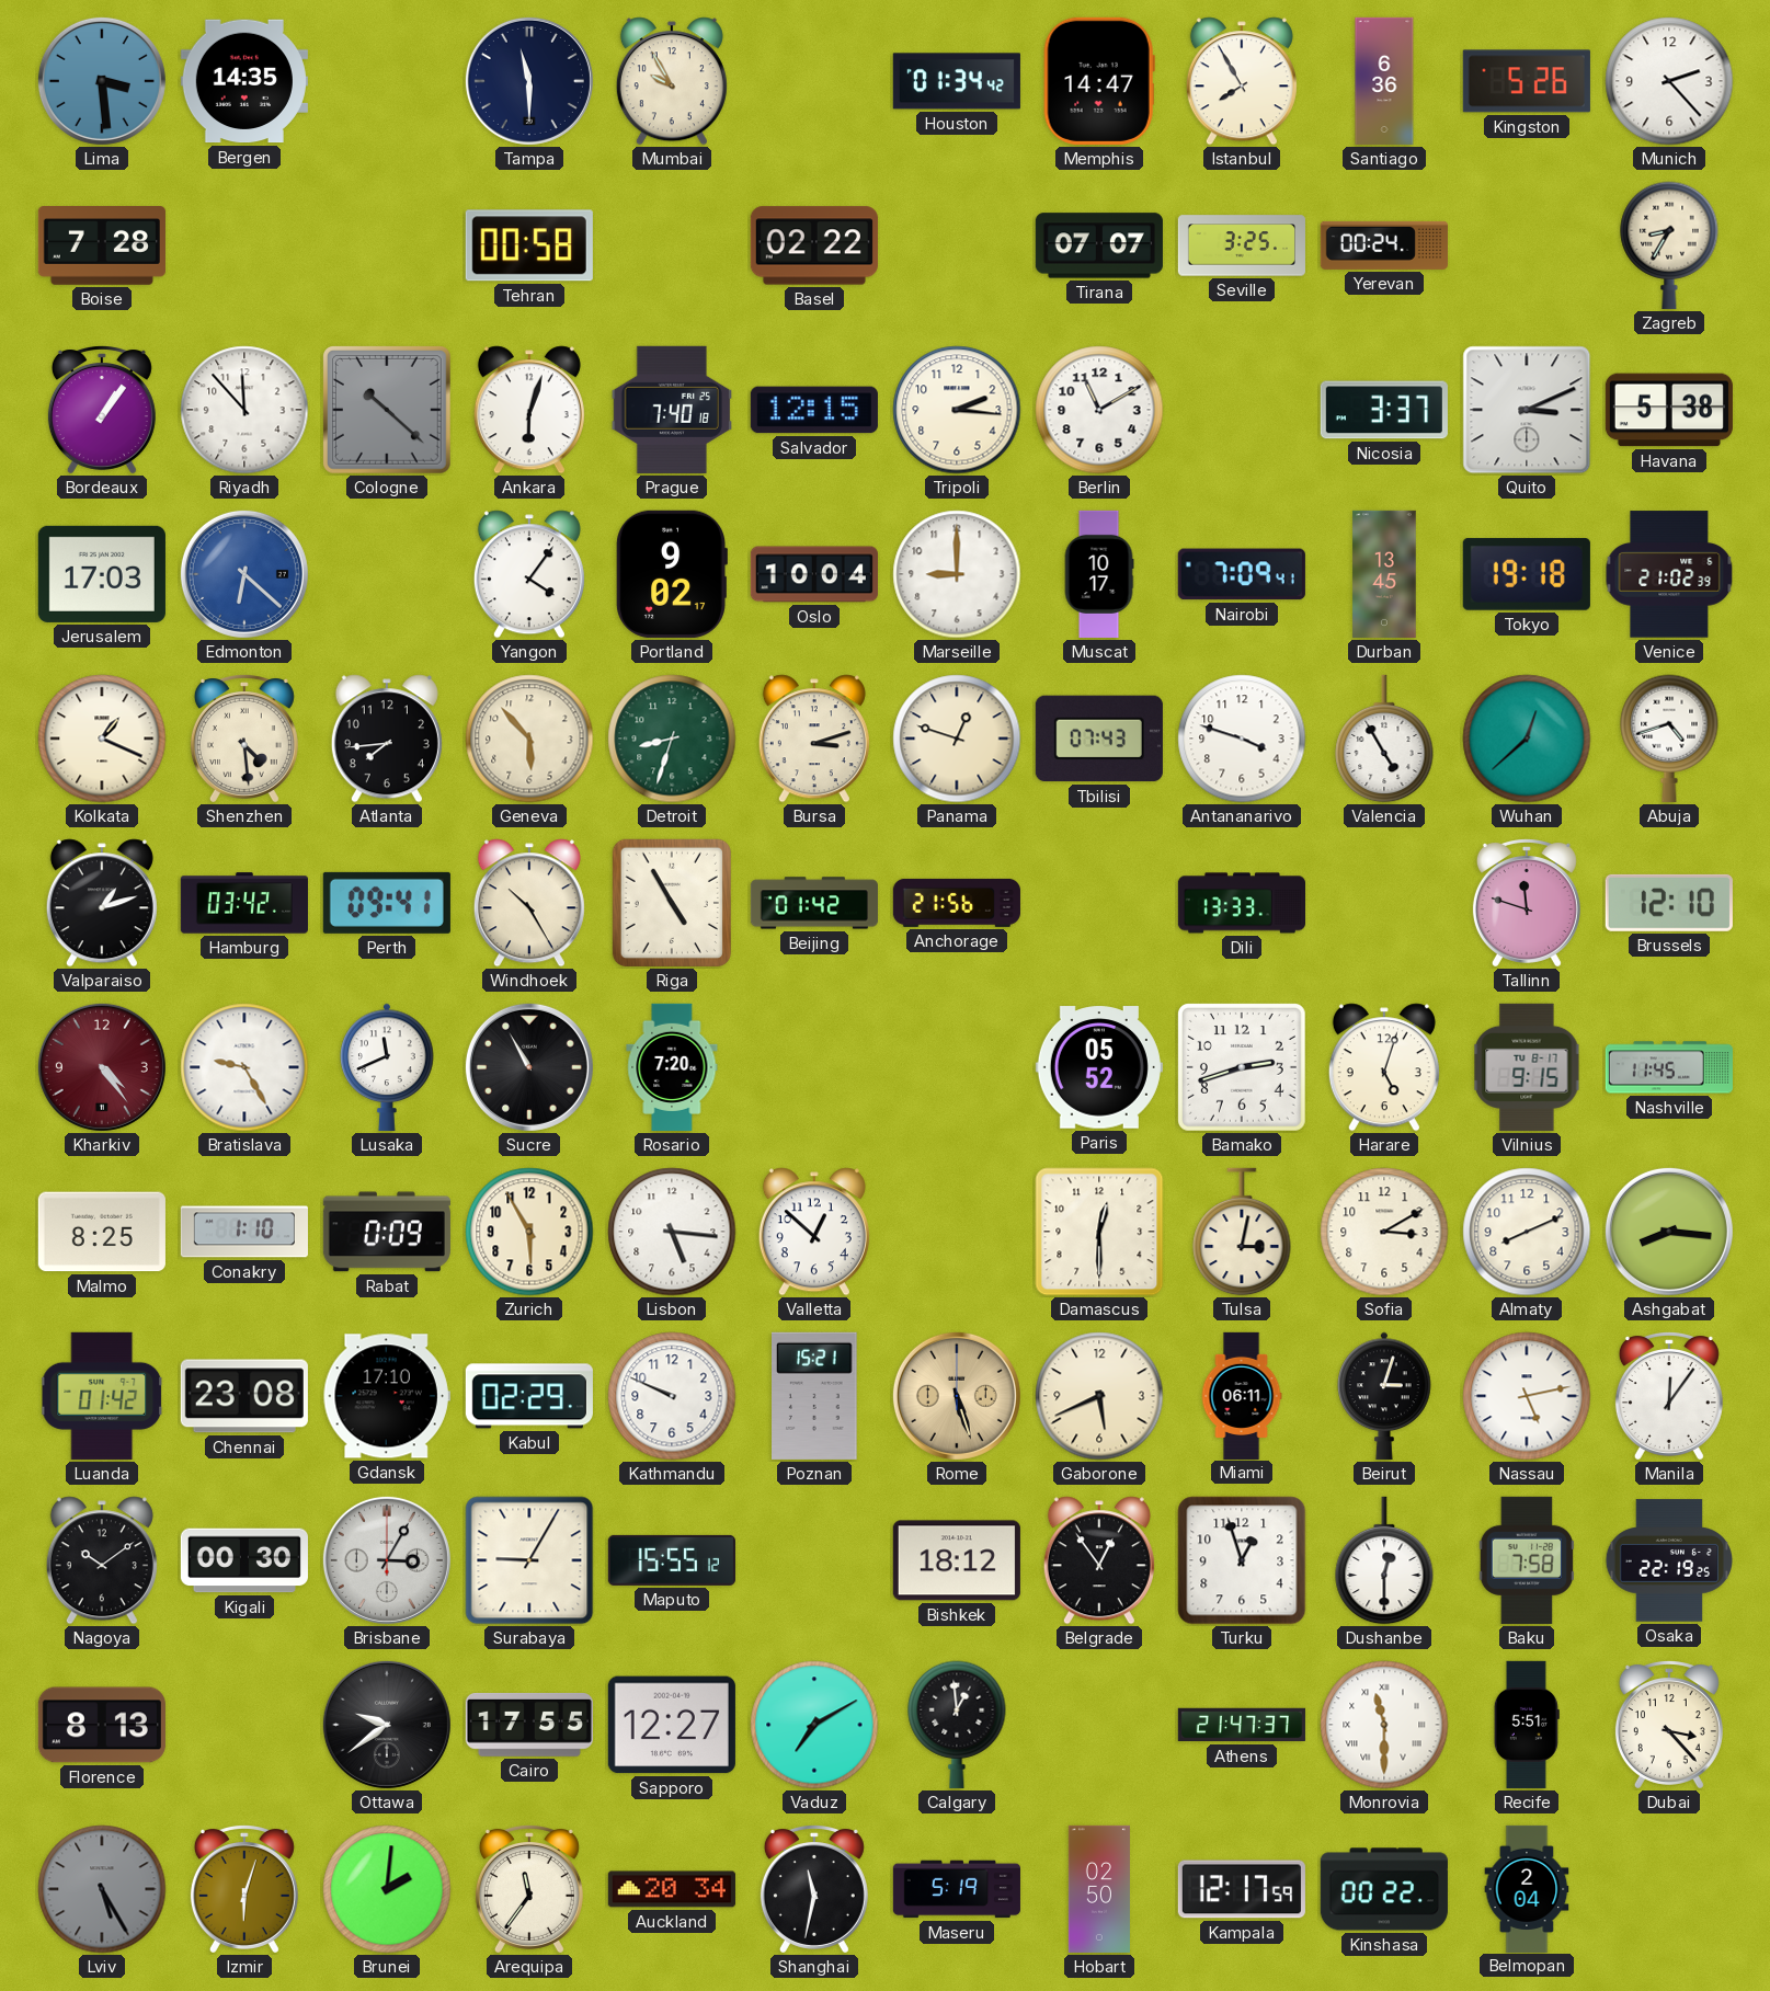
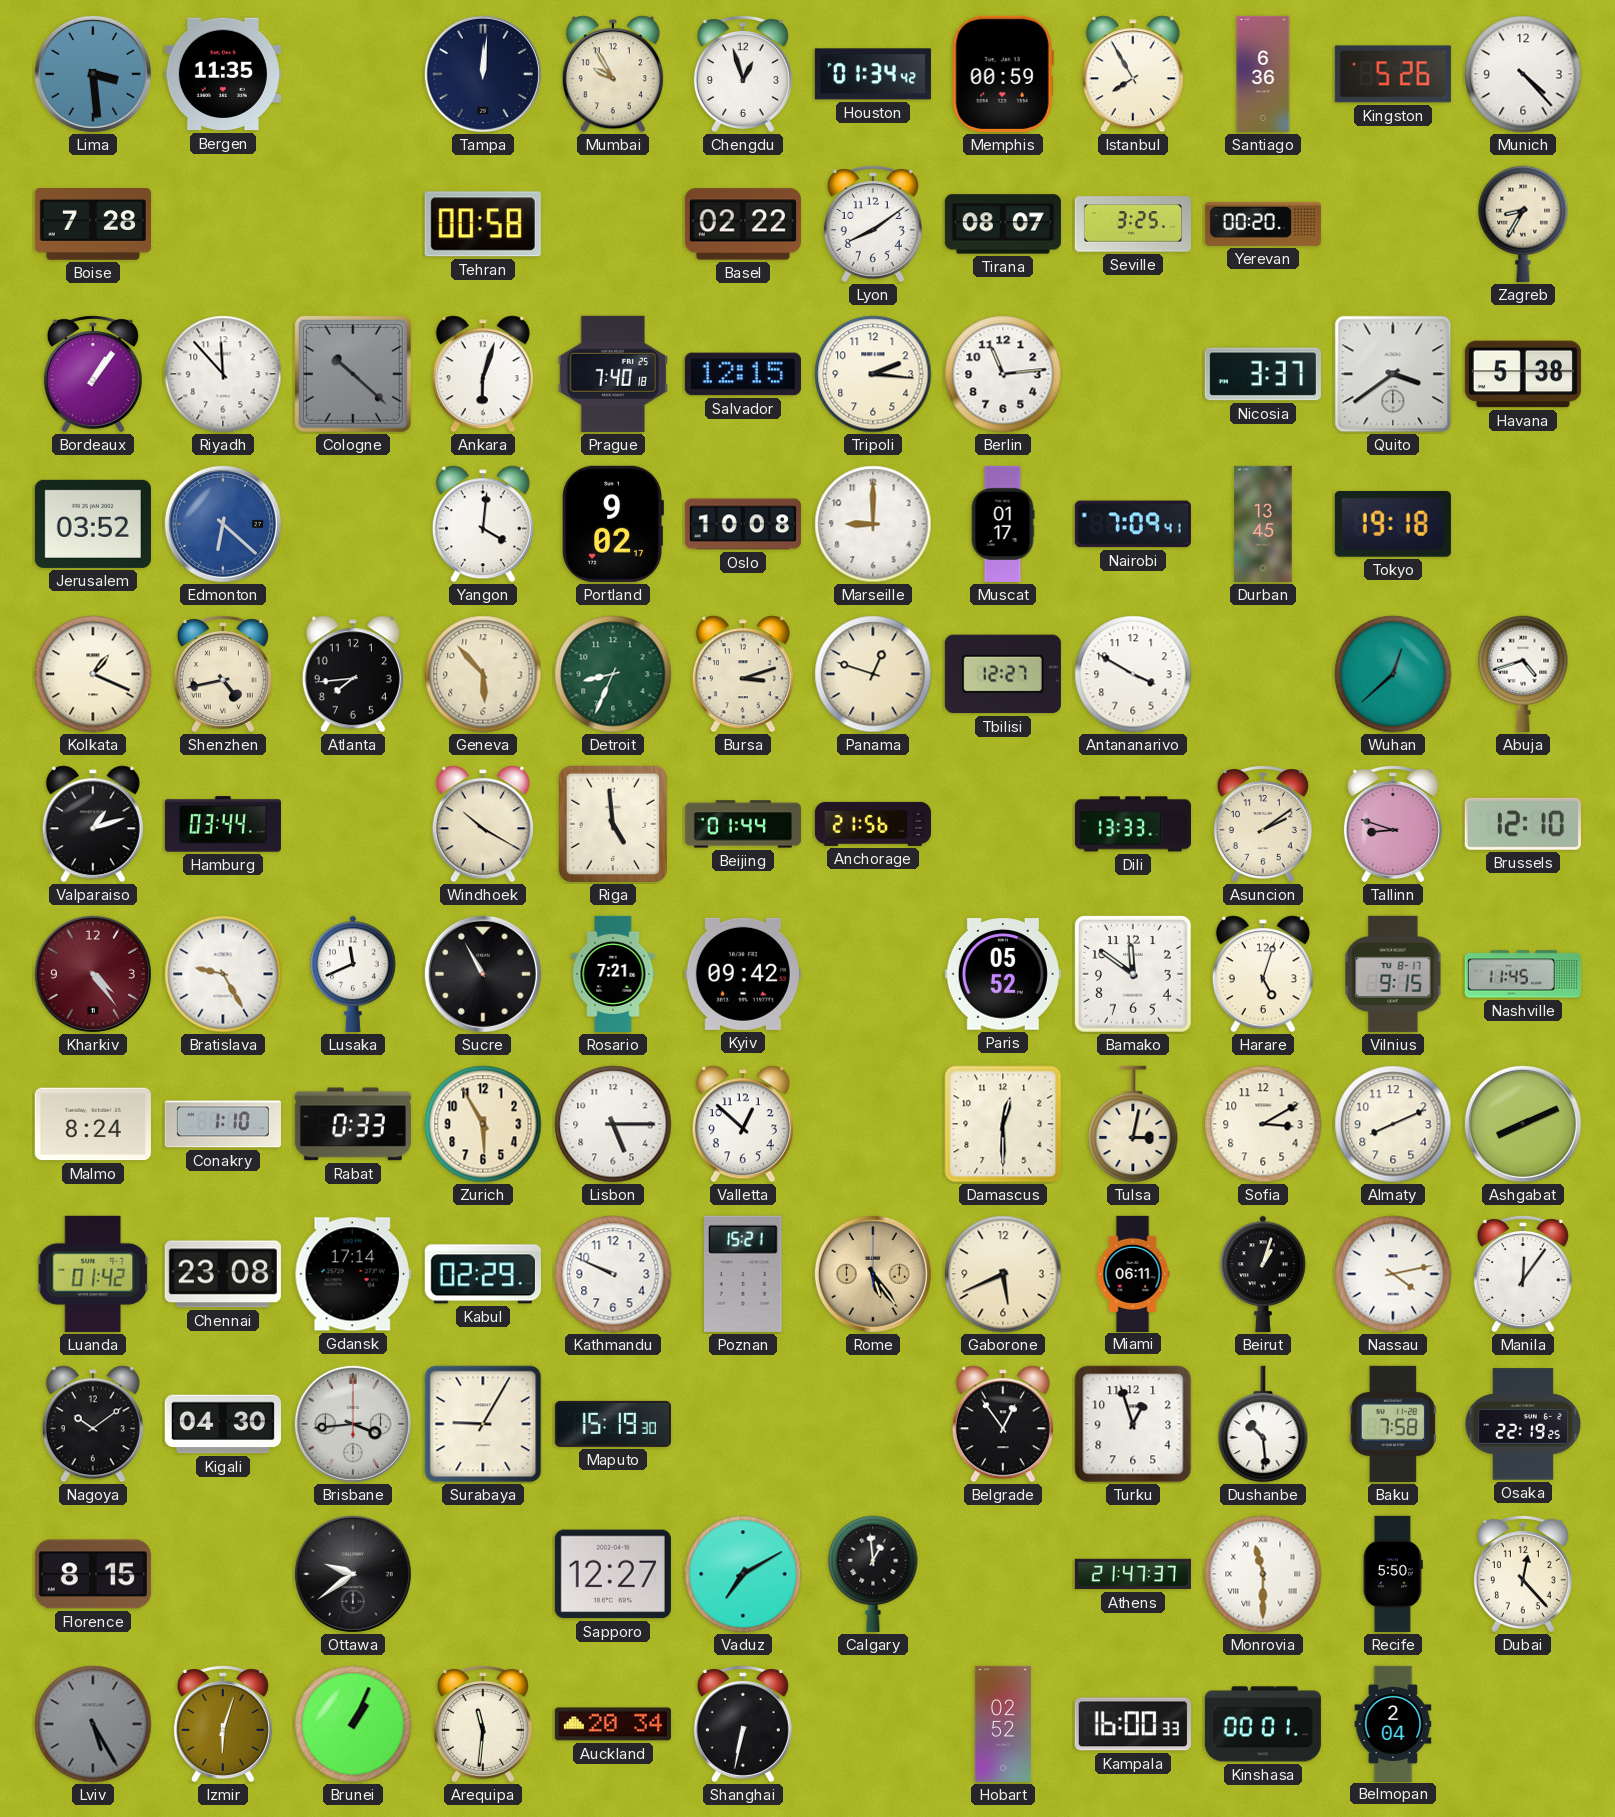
Bergen: 14:35 -> 11:35
Tampa: 11:30 -> 12:01
Chengdu: none -> 12:57
Memphis: 14:47 -> 00:59
Munich: 2:23 -> 4:23
Lyon: none -> 8:09
Tirana: 07:07 -> 08:07
Yerevan: 00:24 -> 00:20
Berlin: 11:10 -> 11:14
Quito: 3:11 -> 3:39
Jerusalem: 17:03 -> 03:52
Yangon: 4:06 -> 4:01
Oslo: 10:04 -> 10:08
Muscat: 10:17 -> 01:17
Venice: 21:02 -> none
Shenzhen: 4:29 -> 4:43
Detroit: 8:33 -> 8:34
Tbilisi: 07:43 -> 12:27
Antananarivo: 3:48 -> 3:50
Valencia: 4:55 -> none
Hamburg: 03:42 -> 03:44
Perth: 09:41 -> none
Windhoek: 10:25 -> 10:20
Riga: 4:55 -> 4:59
Beijing: 01:42 -> 01:44
Asuncion: none -> 2:09
Tallinn: 11:48 -> 8:48
Rosario: 7:20 -> 7:21
Kyiv: none -> 09:42
Bamako: 2:42 -> 11:51
Malmo: 8:25 -> 8:24
Rabat: 0:09 -> 0:33
Lisbon: 5:16 -> 5:15
Ashgabat: 8:16 -> 8:11
Gdansk: 17:10 -> 17:14
Rome: 5:27 -> 5:24
Beirut: 3:03 -> 1:03
Nassau: 5:13 -> 4:13
Kigali: 00:30 -> 04:30
Brisbane: 3:05 -> 3:44
Maputo: 15:55 -> 15:19
Bishkek: 18:12 -> none
Dushanbe: 12:30 -> 10:29
Florence: 8:13 -> 8:15
Cairo: 17:55 -> none
Recife: 5:51 -> 5:50
Dubai: 3:23 -> 12:23
Brunei: 2:01 -> 1:04
Arequipa: 11:36 -> 11:31
Shanghai: 11:32 -> 6:32
Maseru: 5:19 -> none
Hobart: 02:50 -> 02:52
Kampala: 12:17 -> 16:00
Kinshasa: 00:22 -> 00:01
